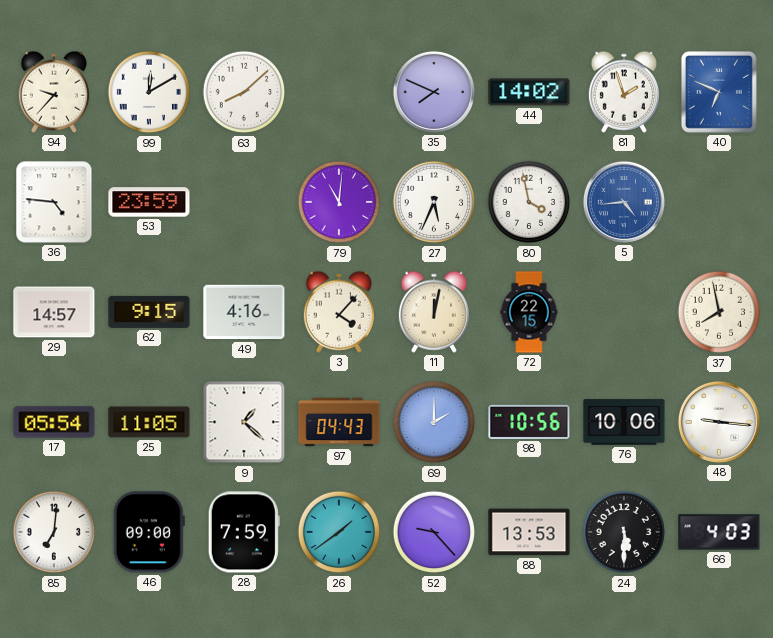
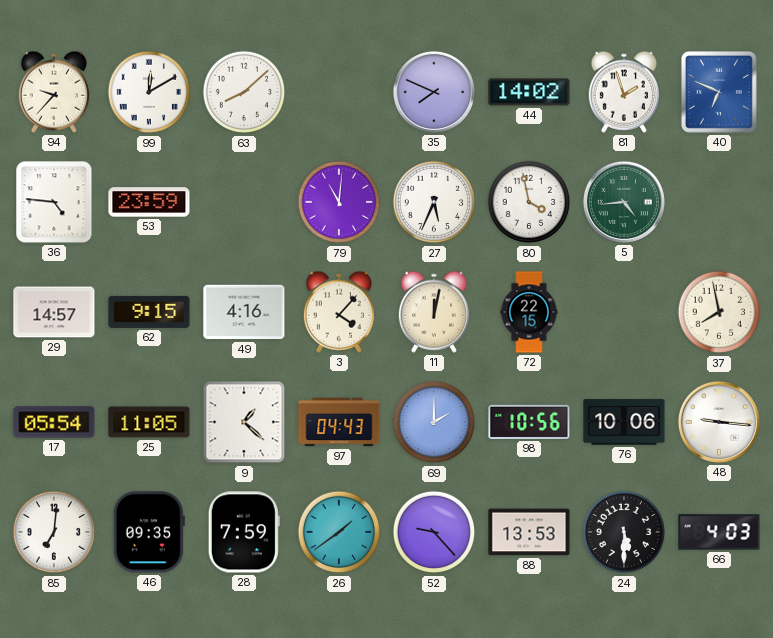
5 dial: blue -> green
46: 09:00 -> 09:35
